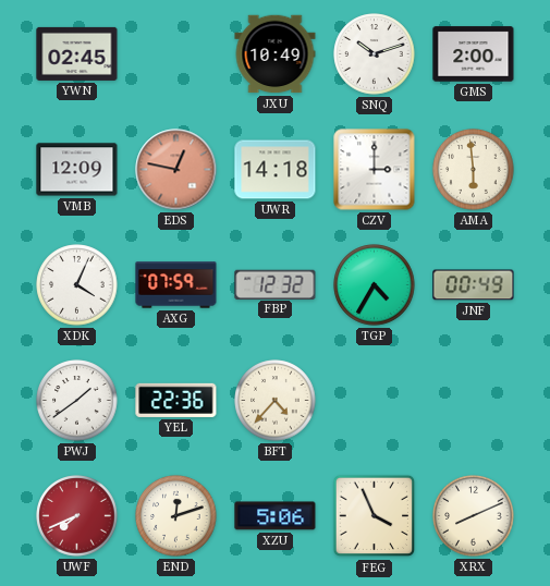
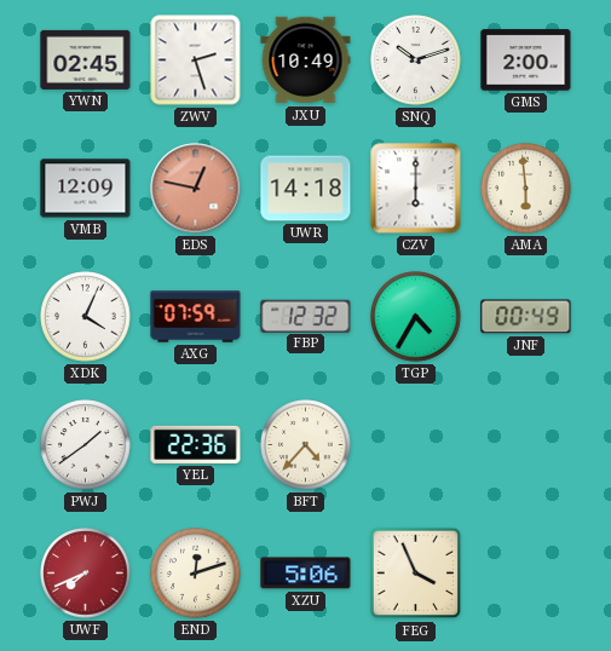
ZWV: none -> 2:27
CZV: 3:00 -> 6:00
XRX: 8:11 -> none
